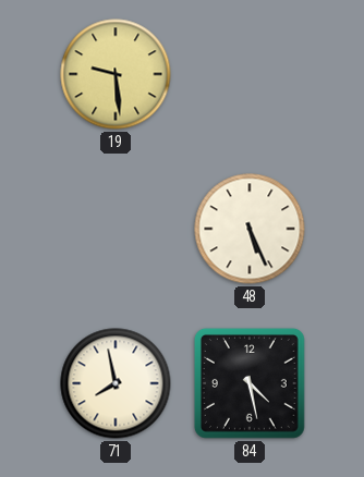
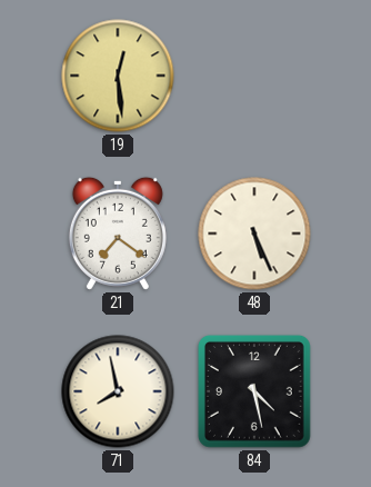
19: 9:29 -> 12:29
21: none -> 7:21
